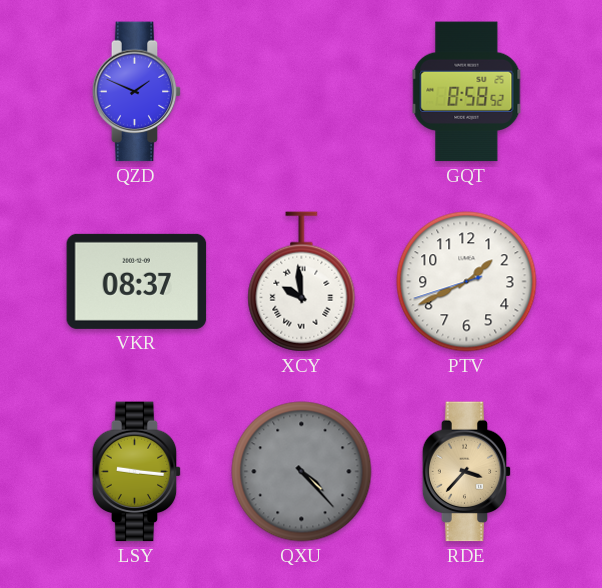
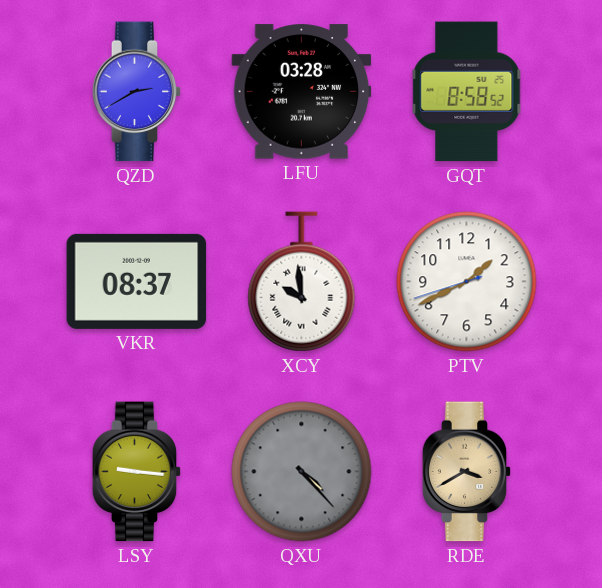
QZD: 1:49 -> 2:40
LFU: none -> 03:28
RDE: 3:37 -> 3:40
